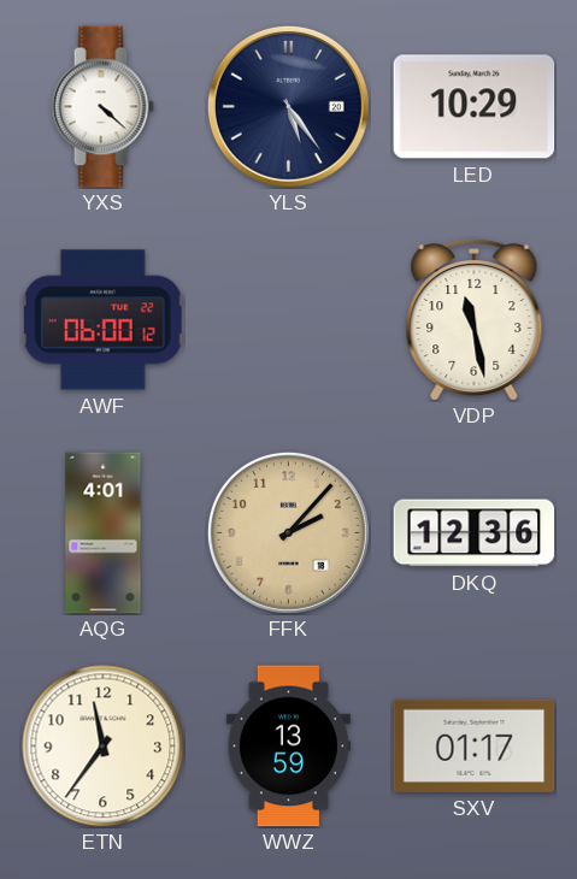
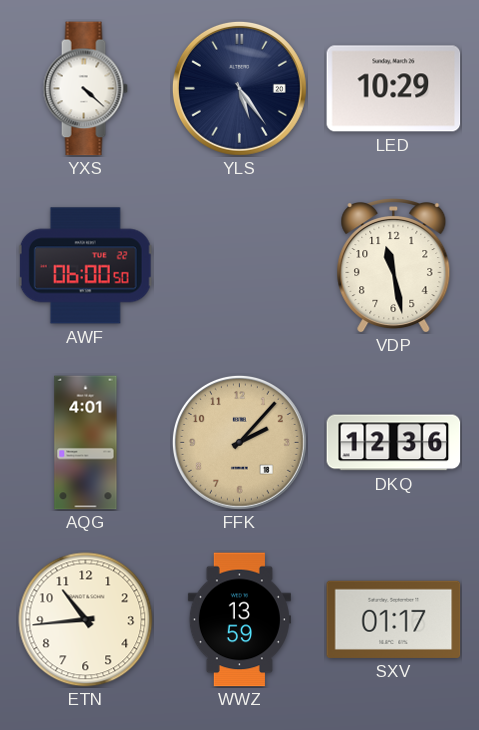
AWF: 06:00:12 -> 06:00:50
ETN: 11:36 -> 10:44
